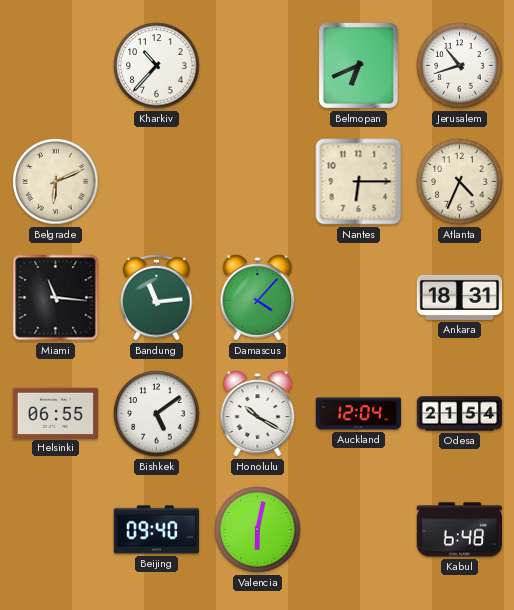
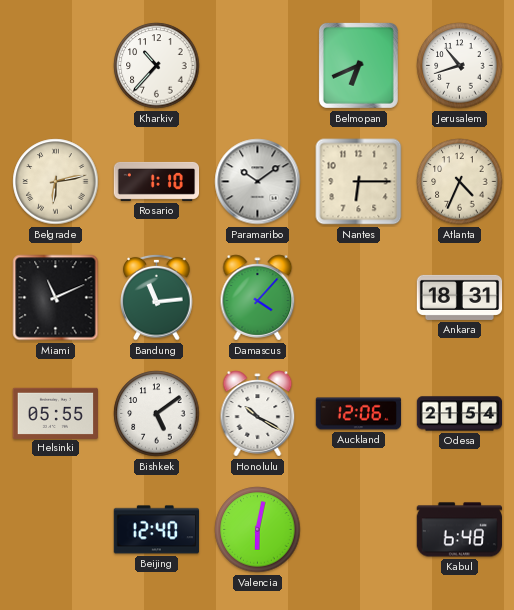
Belgrade: 6:11 -> 6:13
Rosario: none -> 1:10
Paramaribo: none -> 10:09
Miami: 11:16 -> 11:11
Helsinki: 06:55 -> 05:55
Auckland: 12:04 -> 12:06
Beijing: 09:40 -> 12:40
